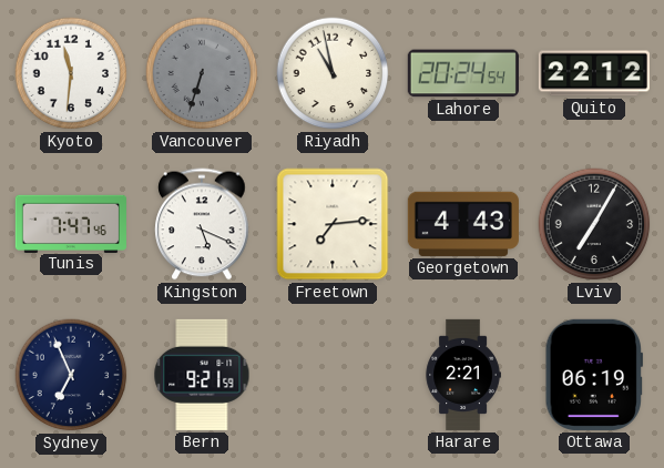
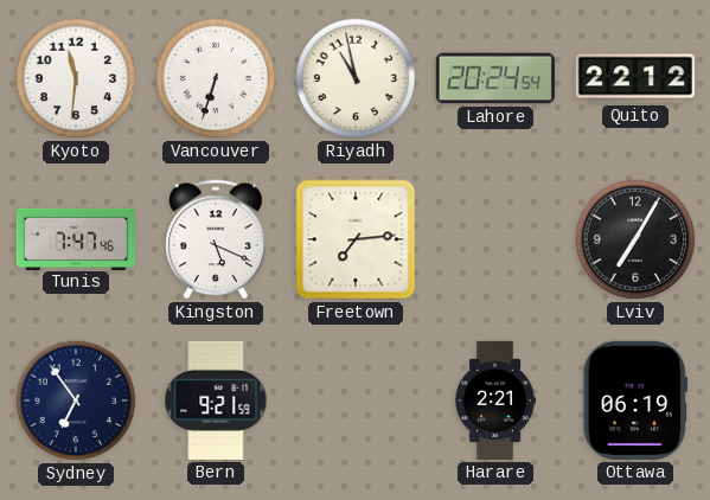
Vancouver dial: grey -> white
Georgetown: 4:43 -> none
Sydney: 6:56 -> 6:54
